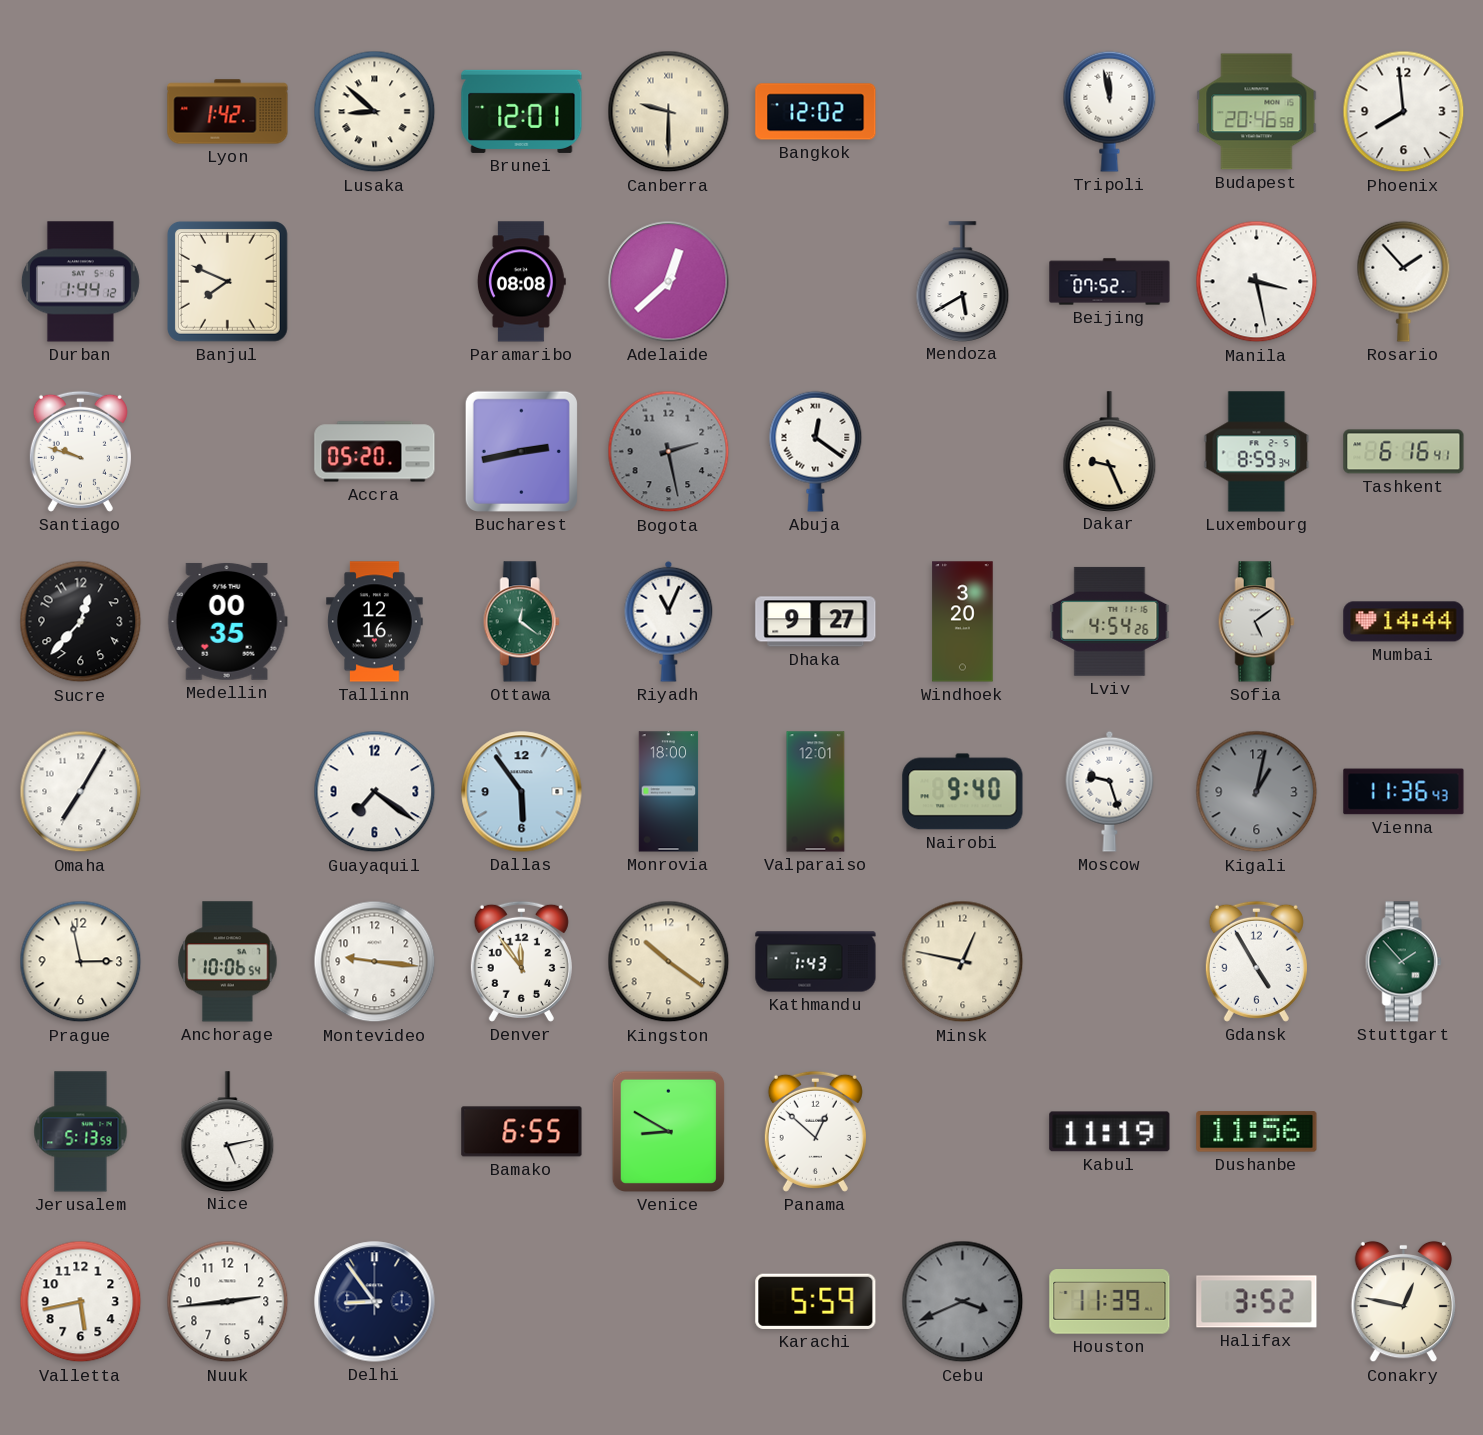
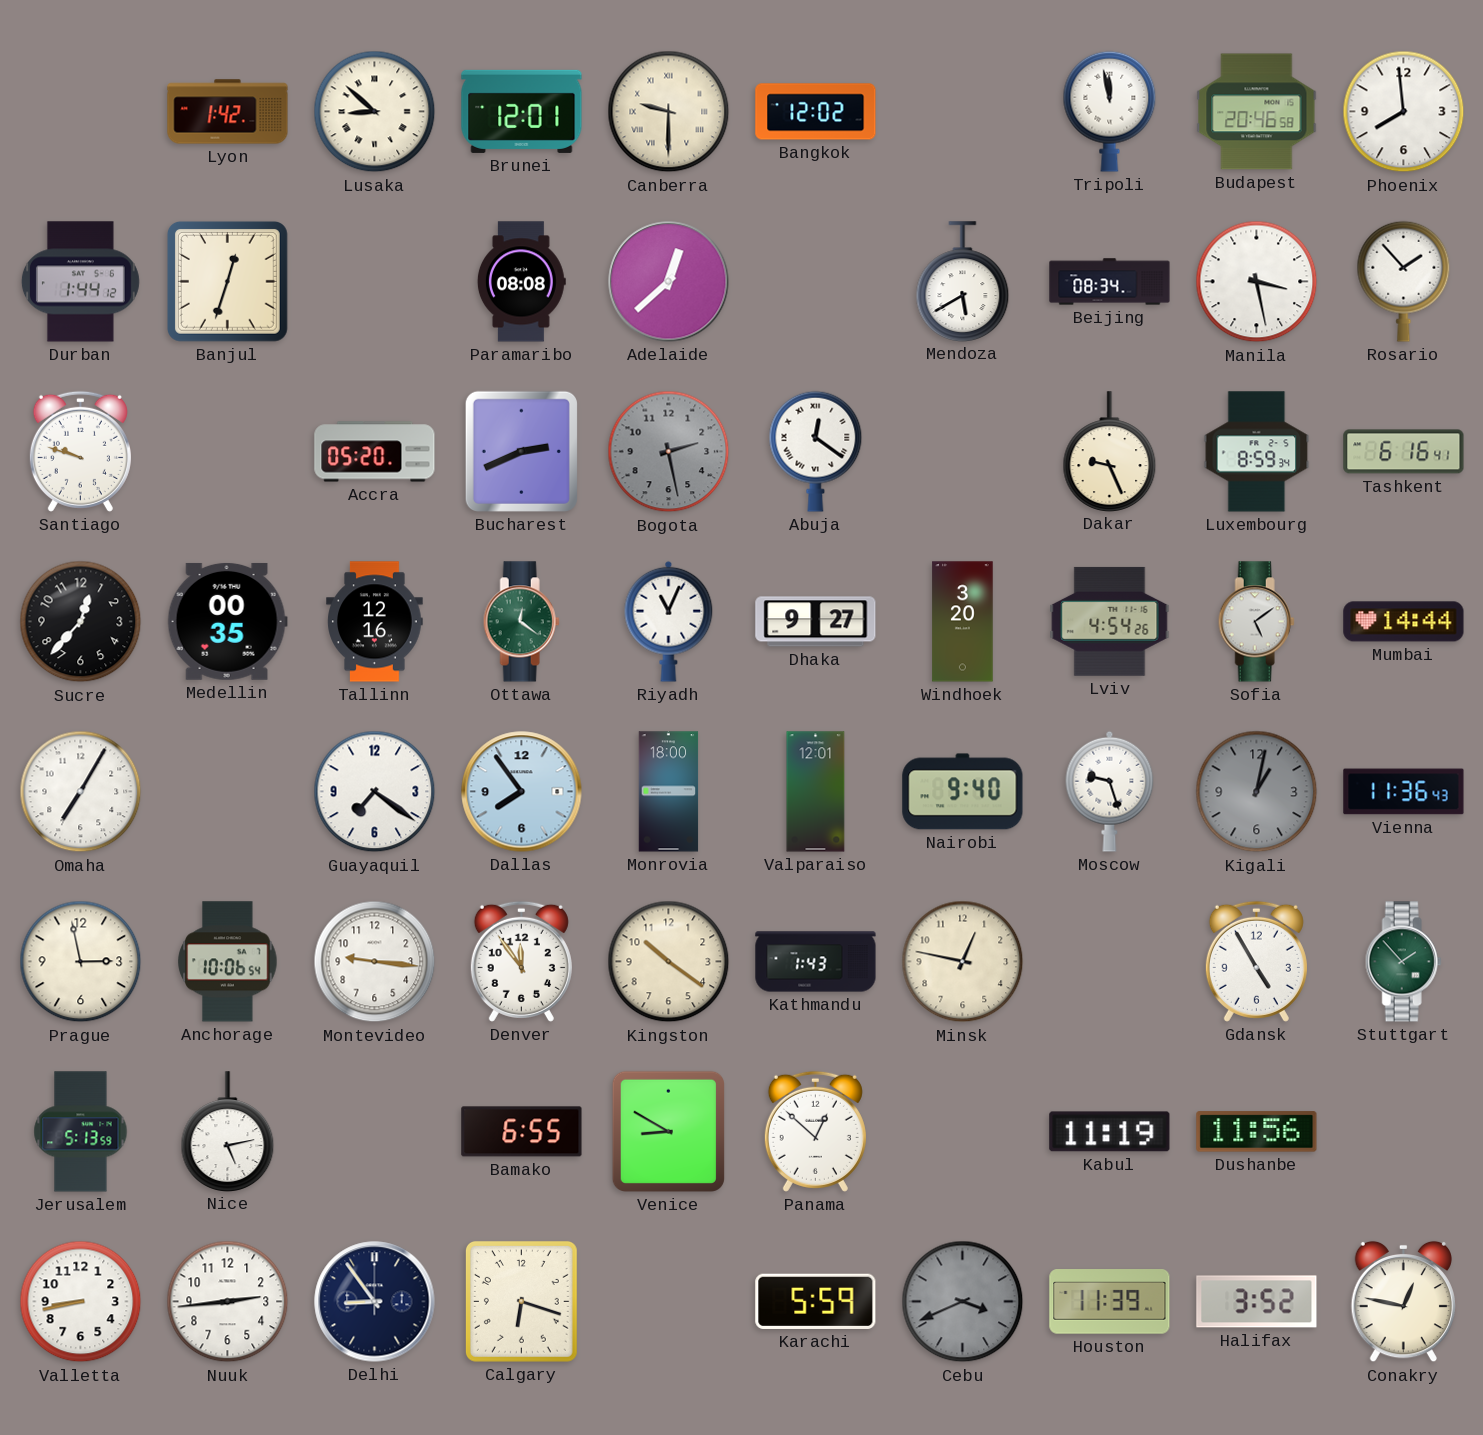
Banjul: 7:49 -> 12:33
Beijing: 07:52 -> 08:34
Bucharest: 2:43 -> 2:41
Dallas: 5:54 -> 7:54
Valletta: 5:43 -> 8:43
Calgary: none -> 6:18
